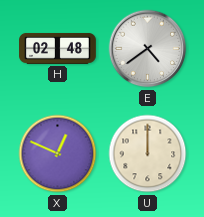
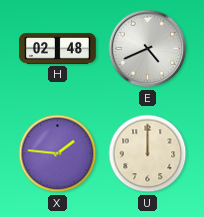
E: 4:39 -> 4:41
X: 12:49 -> 1:46
